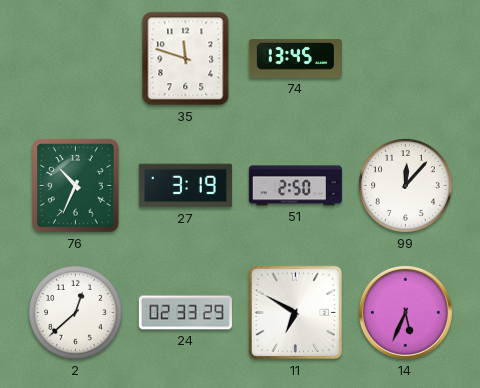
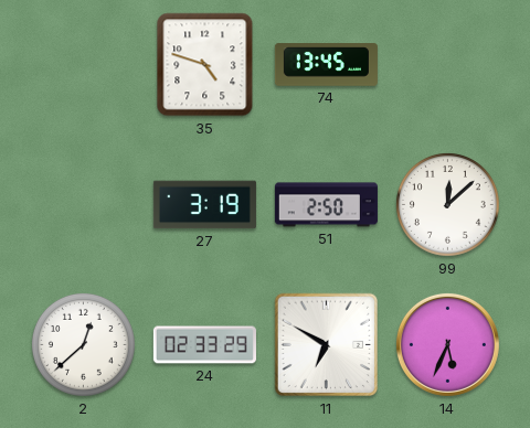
35: 11:48 -> 4:48
76: 10:34 -> none
99: 12:07 -> 12:08
